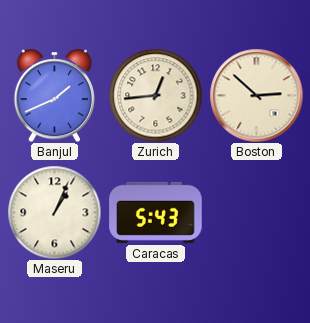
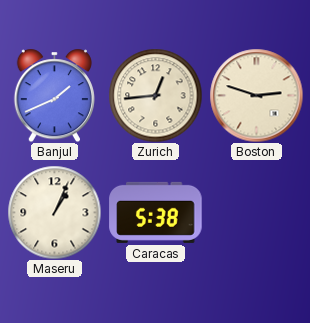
Boston: 2:52 -> 2:48
Caracas: 5:43 -> 5:38
